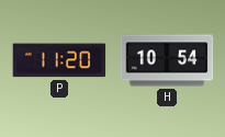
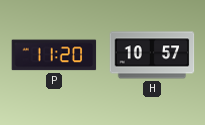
H: 10:54 -> 10:57
